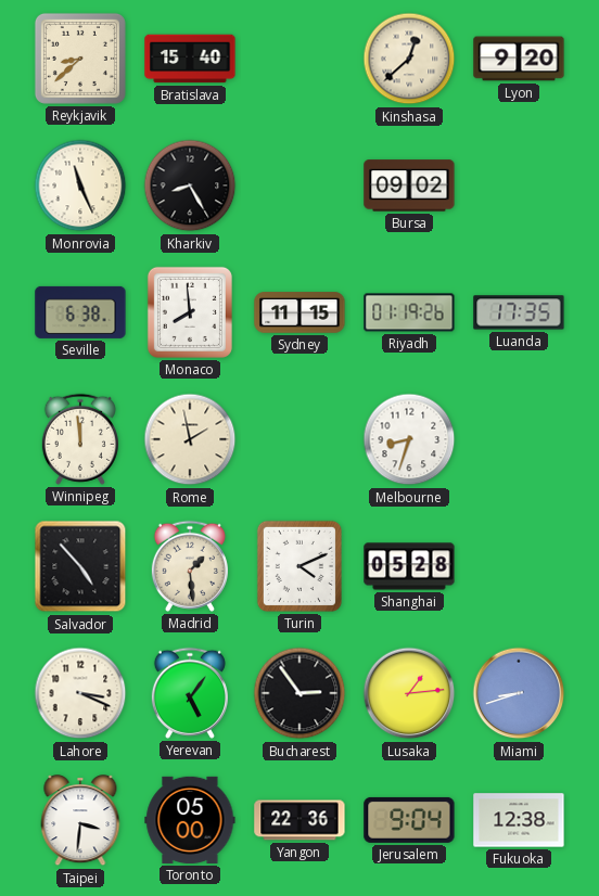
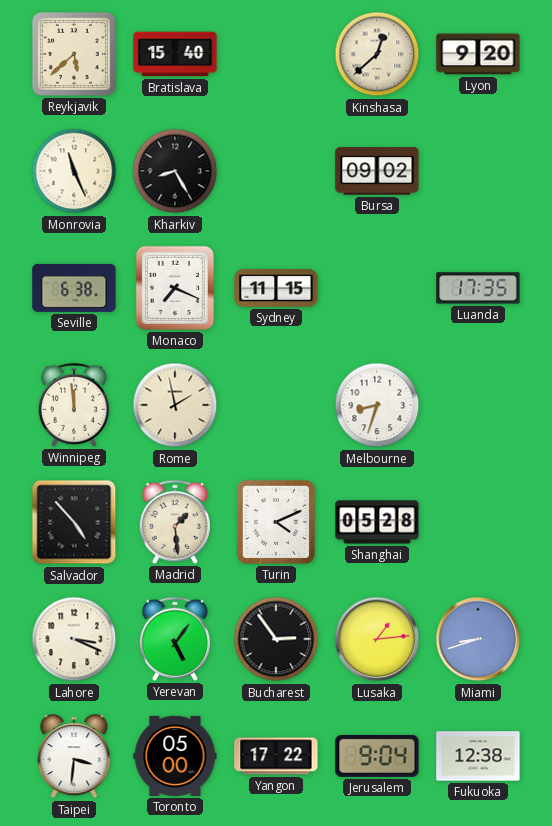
Reykjavik: 8:38 -> 5:38
Monaco: 7:59 -> 7:19
Riyadh: 01:19 -> none
Yangon: 22:36 -> 17:22
